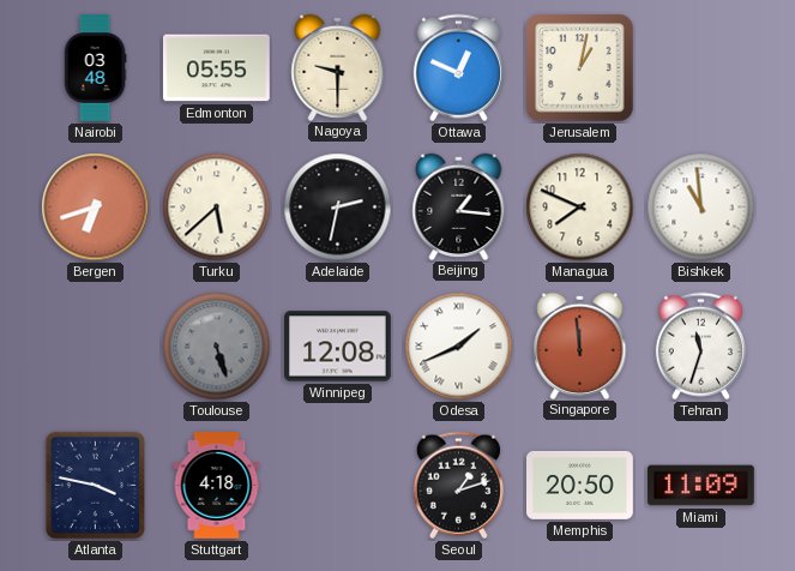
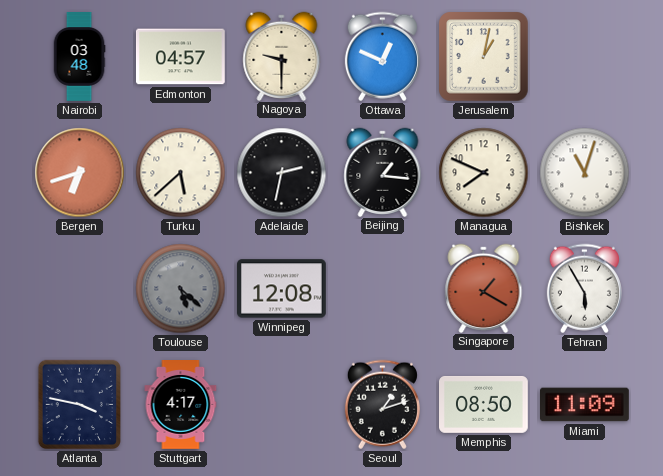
Edmonton: 05:55 -> 04:57
Bishkek: 10:59 -> 11:03
Toulouse: 5:27 -> 5:22
Odesa: 1:41 -> none
Singapore: 11:59 -> 1:20
Tehran: 11:33 -> 5:55
Stuttgart: 4:18 -> 4:17
Memphis: 20:50 -> 08:50
